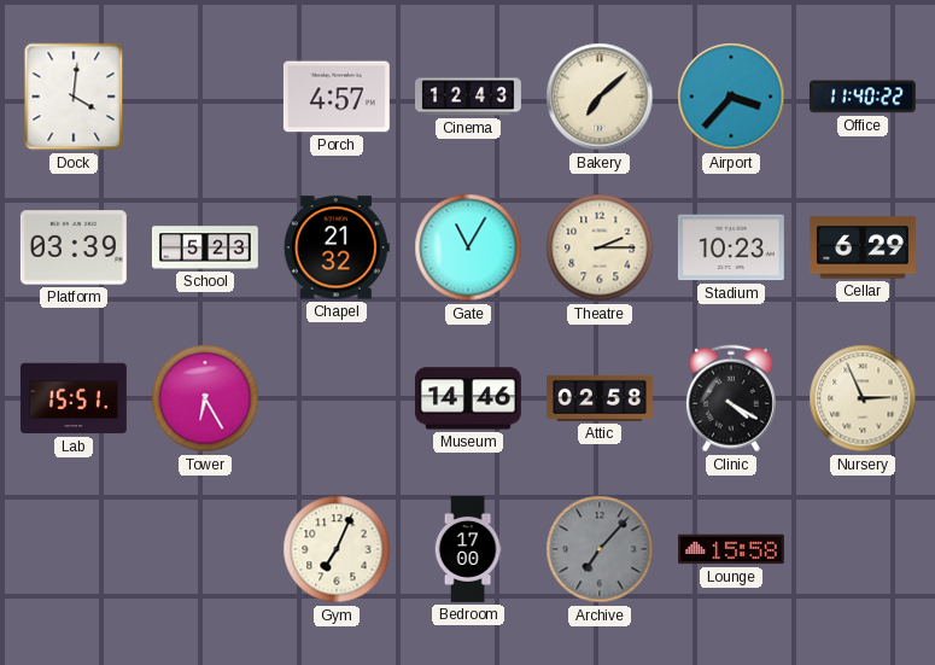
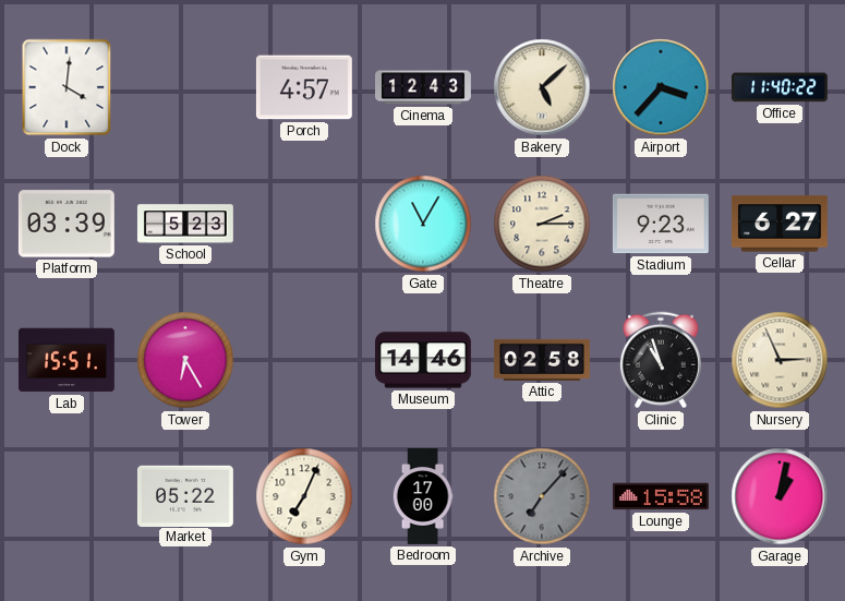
Bakery: 7:08 -> 5:08
Chapel: 21:32 -> none
Stadium: 10:23 -> 9:23
Cellar: 6:29 -> 6:27
Clinic: 4:20 -> 10:57
Market: none -> 05:22
Garage: none -> 1:02
